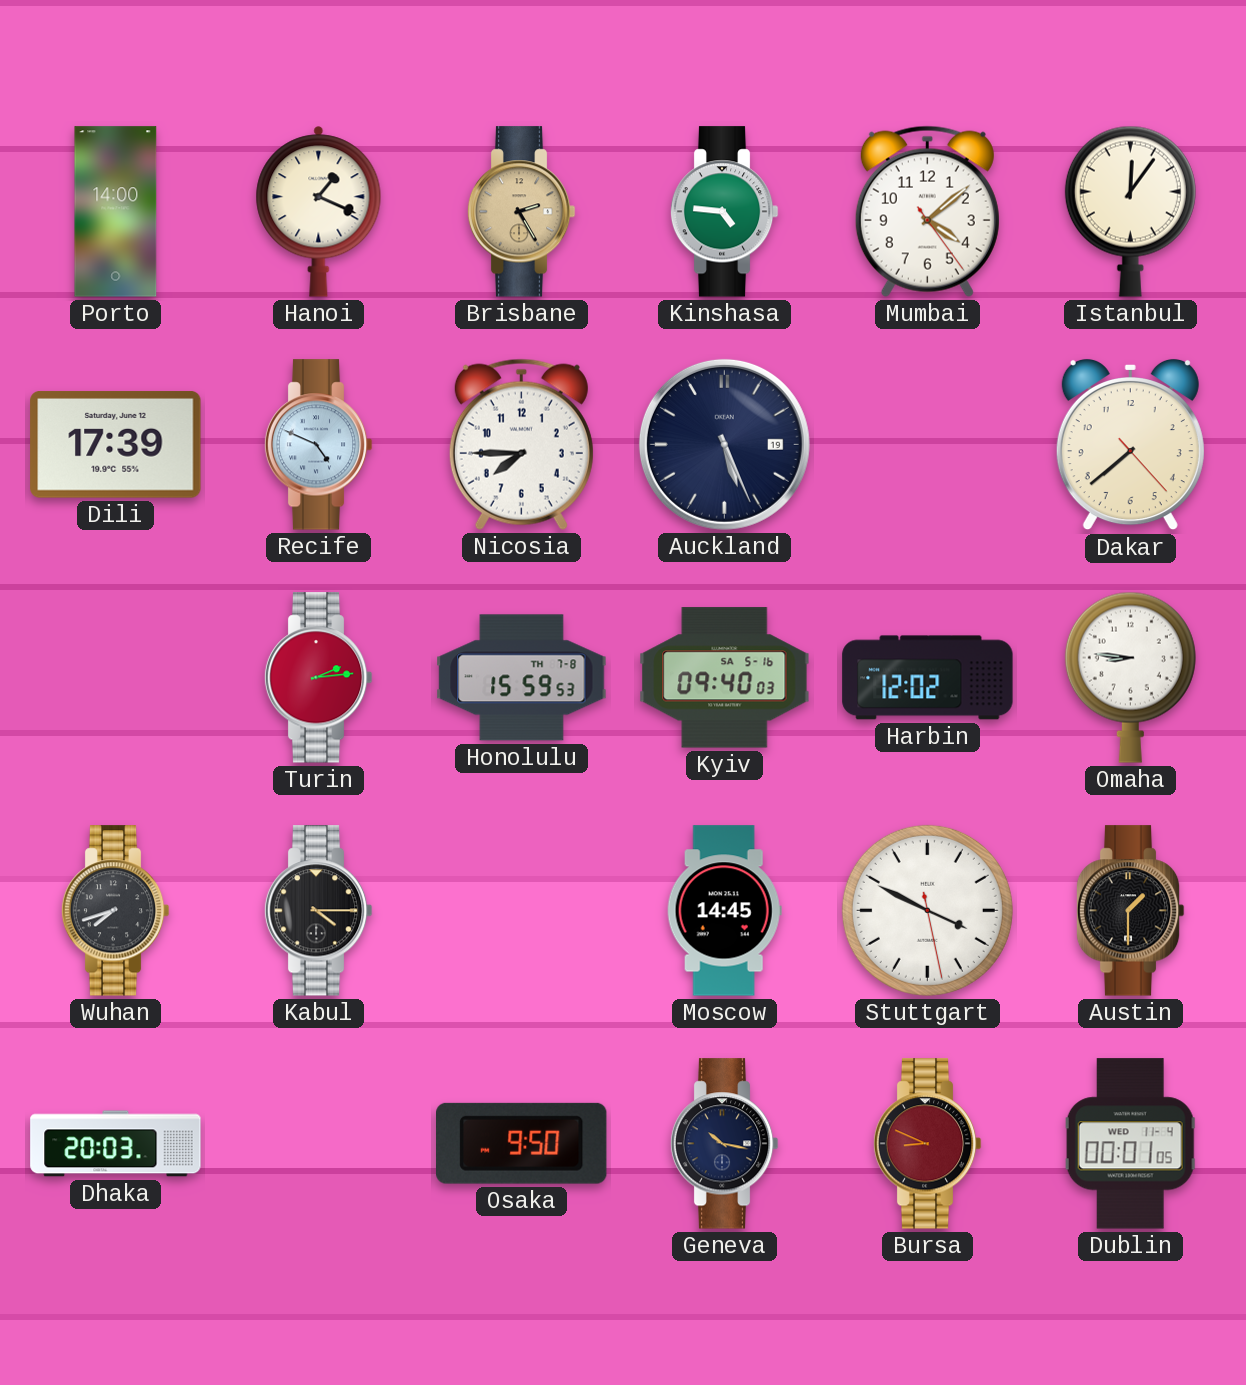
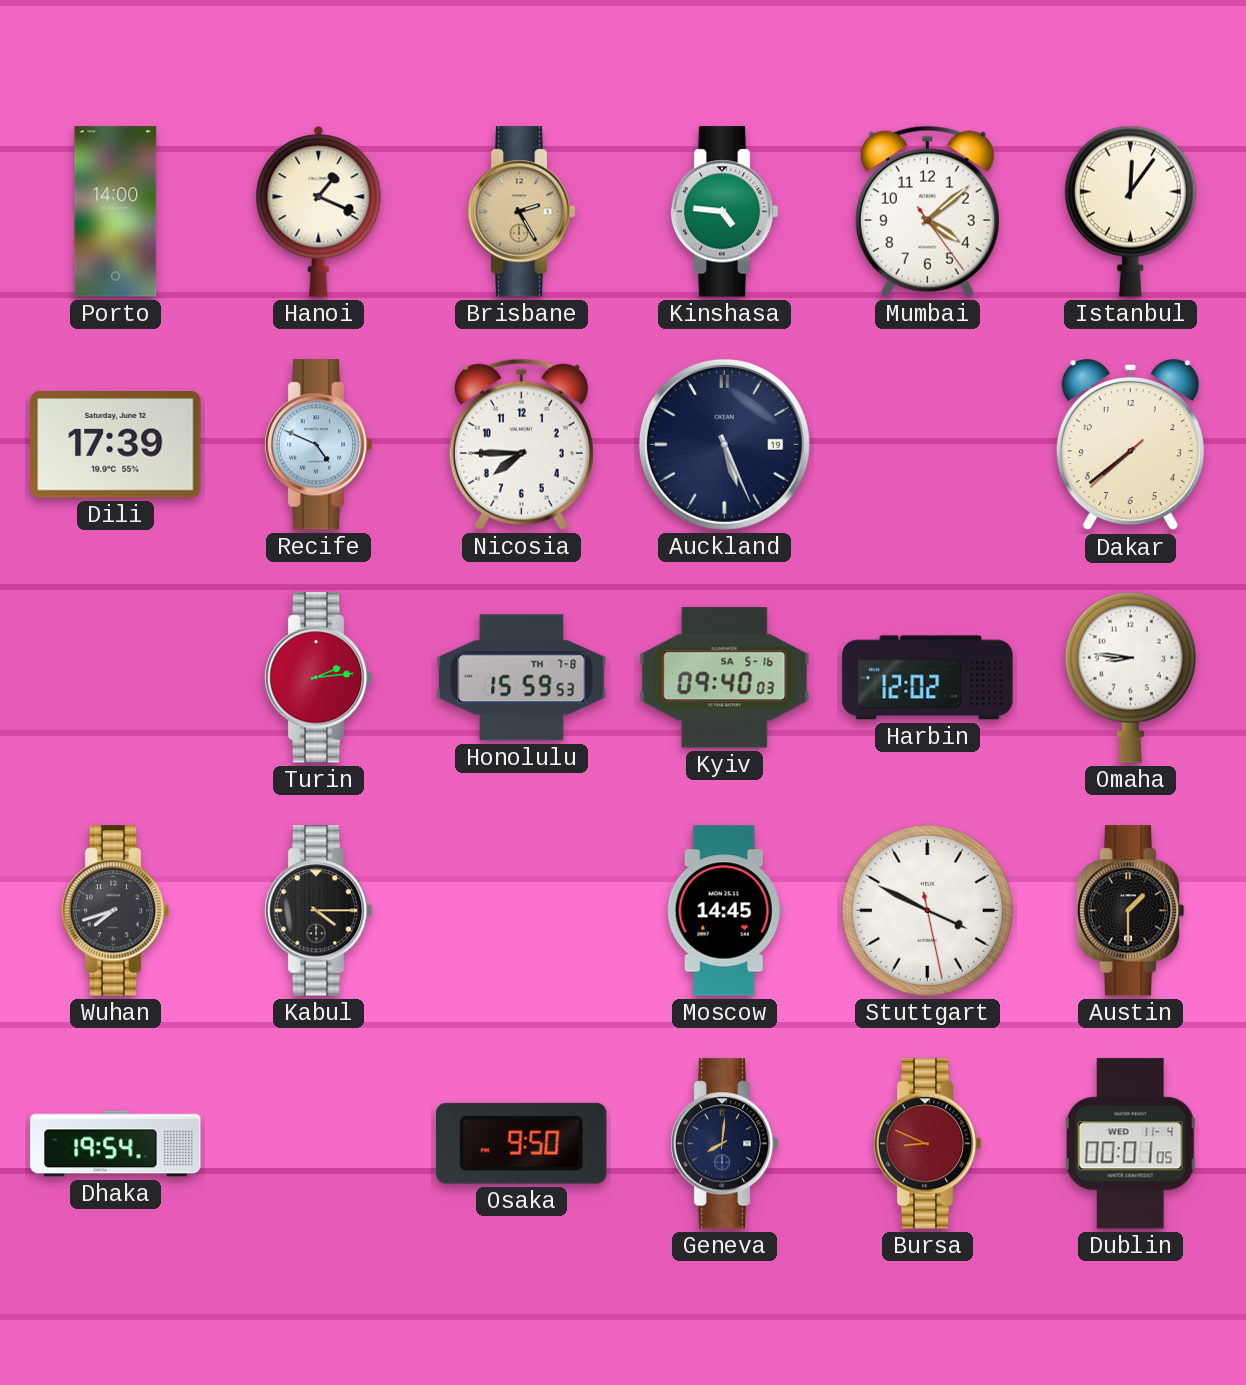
Dakar: 7:38:23 -> 7:38:38
Dhaka: 20:03 -> 19:54
Geneva: 10:17 -> 8:01
